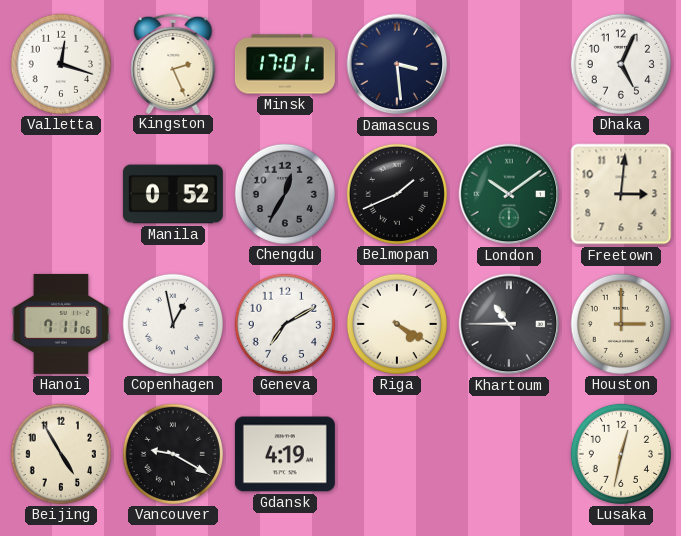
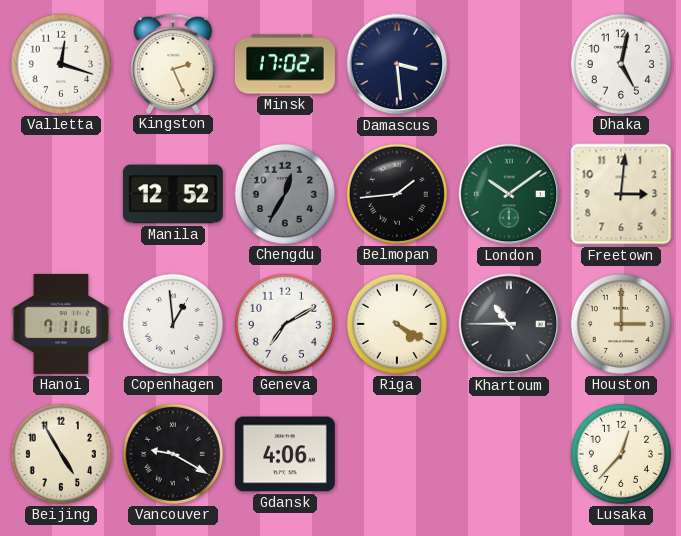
Minsk: 17:01 -> 17:02
Dhaka: 5:04 -> 5:02
Manila: 0:52 -> 12:52
Belmopan: 1:41 -> 1:44
Copenhagen: 12:58 -> 12:59
Gdansk: 4:19 -> 4:06
Lusaka: 12:32 -> 12:37
